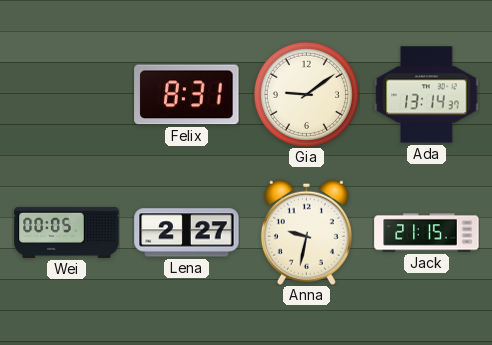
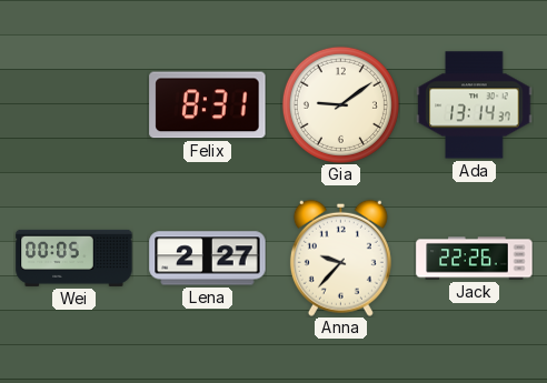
Anna: 9:32 -> 9:37
Jack: 21:15 -> 22:26
